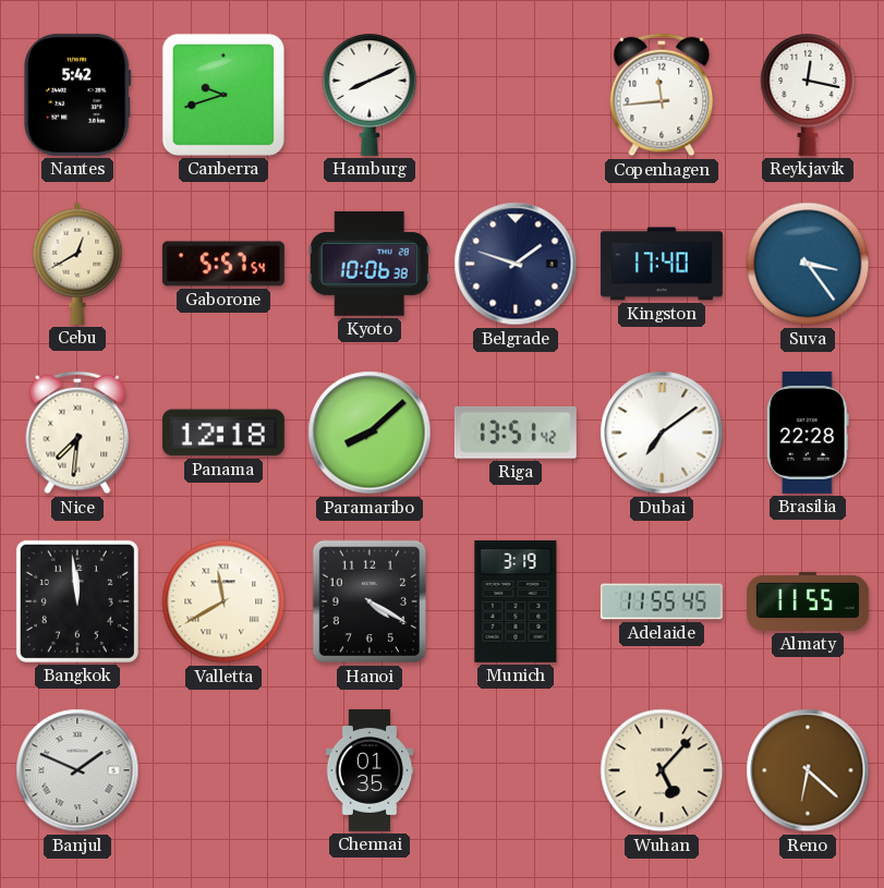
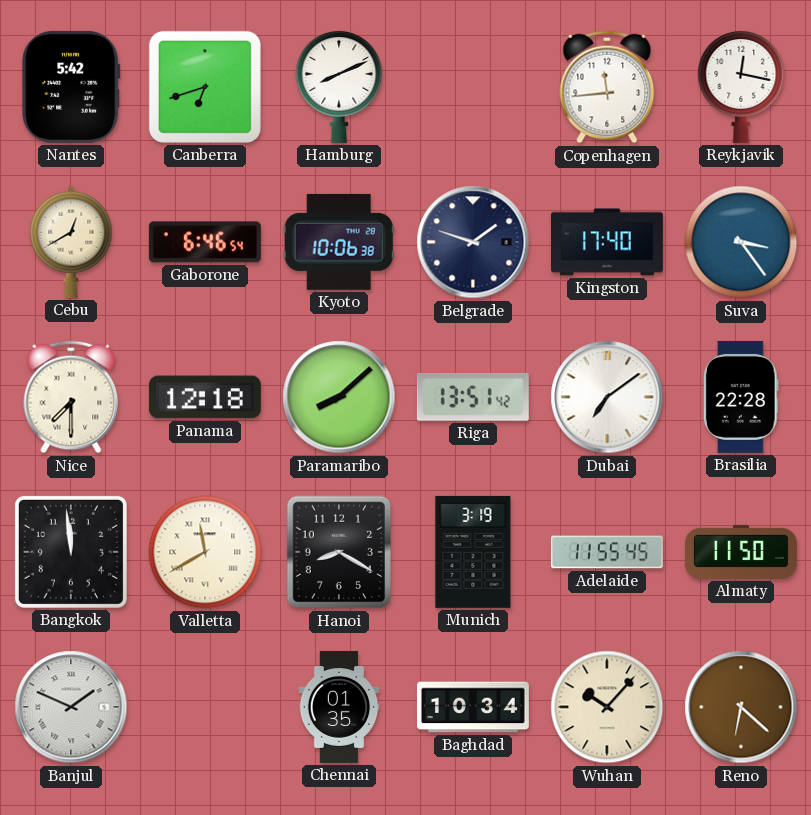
Canberra: 9:42 -> 6:42
Gaborone: 5:57 -> 6:46
Nice: 7:31 -> 7:30
Hanoi: 4:20 -> 8:20
Almaty: 11:55 -> 11:50
Baghdad: none -> 10:34
Wuhan: 5:07 -> 10:07
